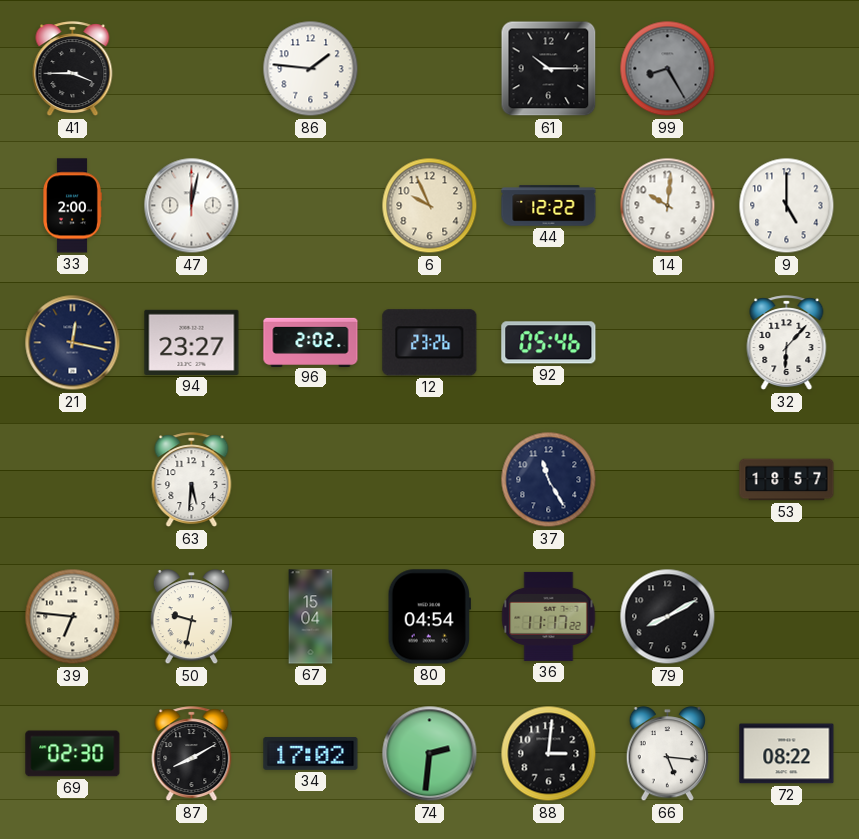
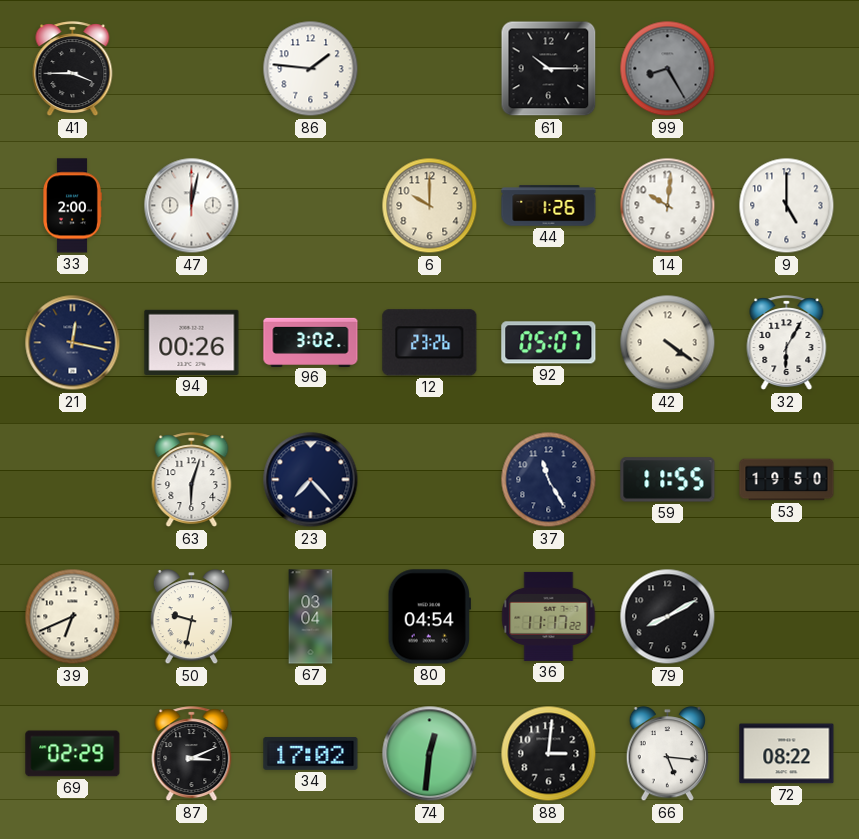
6: 9:56 -> 10:00
44: 12:22 -> 1:26
94: 23:27 -> 00:26
96: 2:02 -> 3:02
92: 05:46 -> 05:07
42: none -> 4:21
32: 6:07 -> 6:05
63: 5:31 -> 6:03
23: none -> 7:23
59: none -> 11:55
53: 18:57 -> 19:50
39: 6:46 -> 6:41
67: 15:04 -> 03:04
69: 02:30 -> 02:29
87: 8:10 -> 3:11
74: 2:31 -> 12:31
